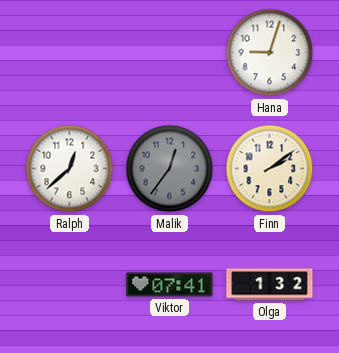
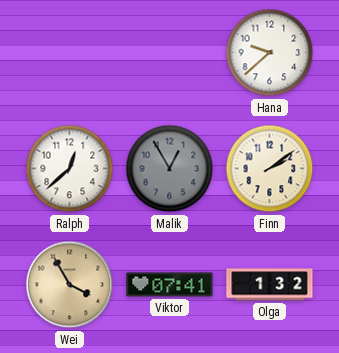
Hana: 9:03 -> 9:38
Malik: 12:36 -> 12:55
Wei: none -> 3:55
